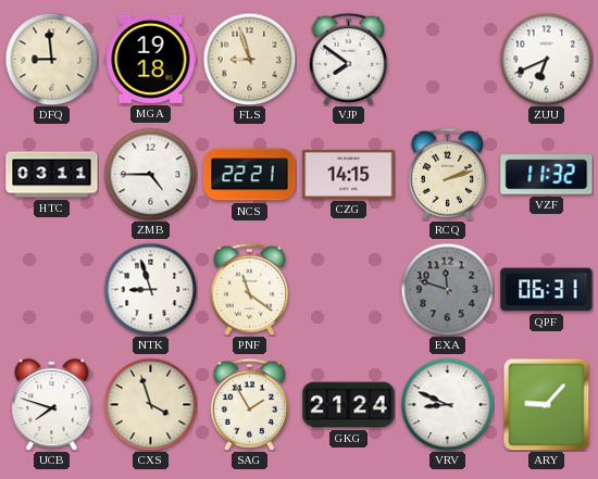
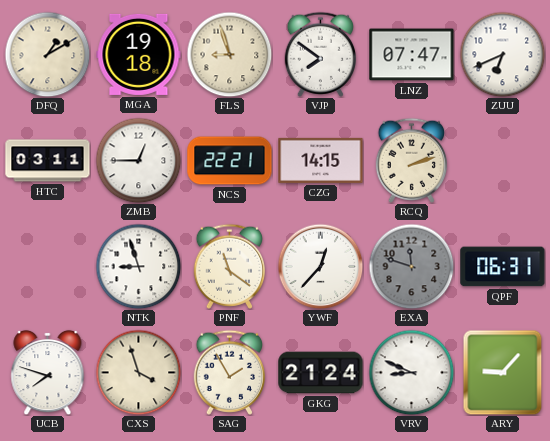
DFQ: 8:59 -> 1:10
LNZ: none -> 07:47
ZMB: 4:45 -> 12:45
VZF: 11:32 -> none
YWF: none -> 12:37
